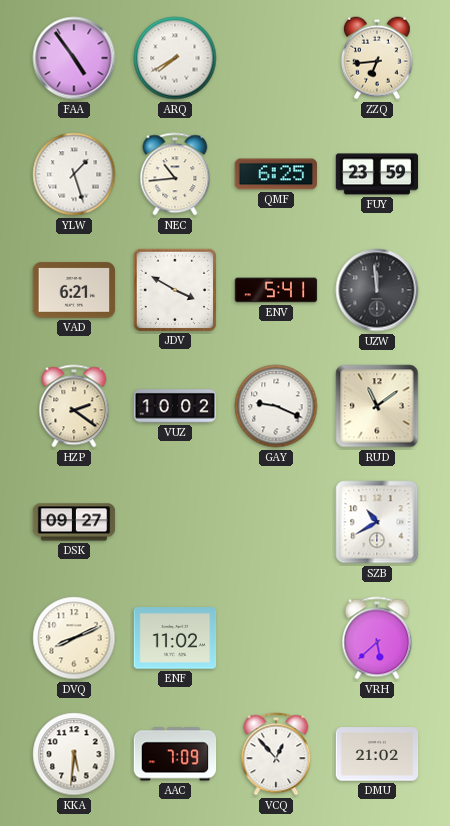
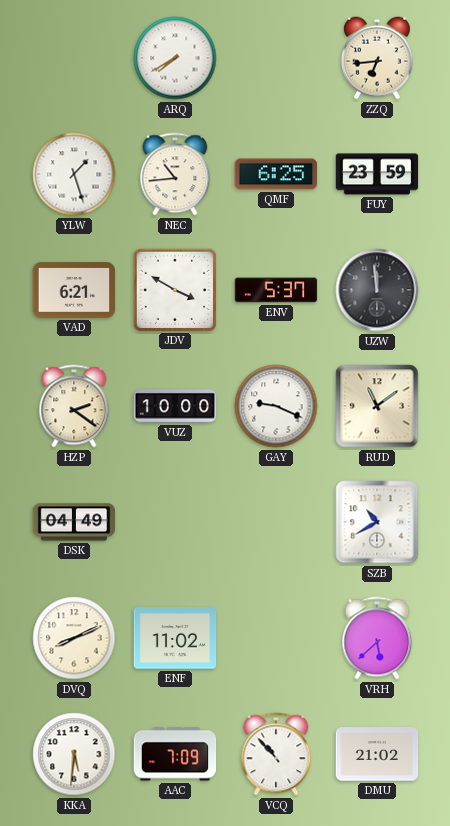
FAA: 4:54 -> none
ENV: 5:41 -> 5:37
VUZ: 10:02 -> 10:00
DSK: 09:27 -> 04:49
VCQ: 12:53 -> 10:53
